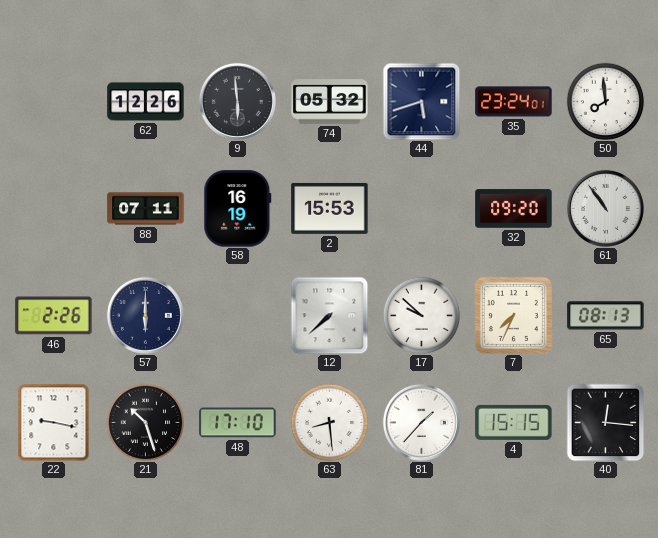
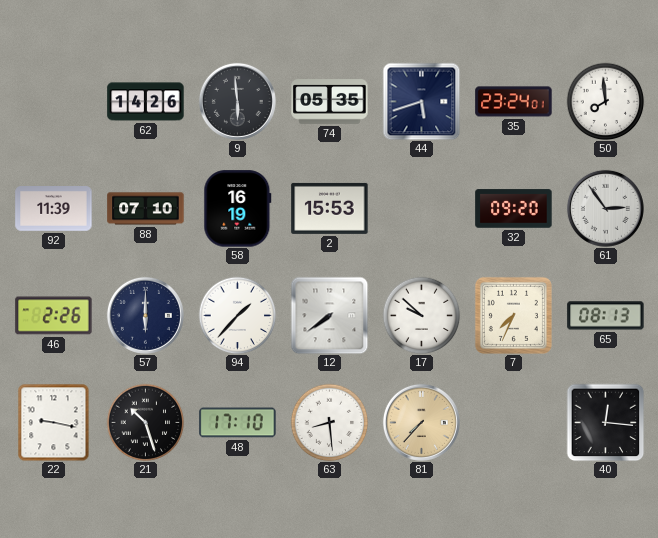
62: 12:26 -> 14:26
74: 05:32 -> 05:35
92: none -> 11:39
88: 07:11 -> 07:10
61: 10:54 -> 2:54
94: none -> 1:37
12: 7:38 -> 7:39
81: 1:37 -> 7:37
81 dial: white -> champagne
4: 15:15 -> none
